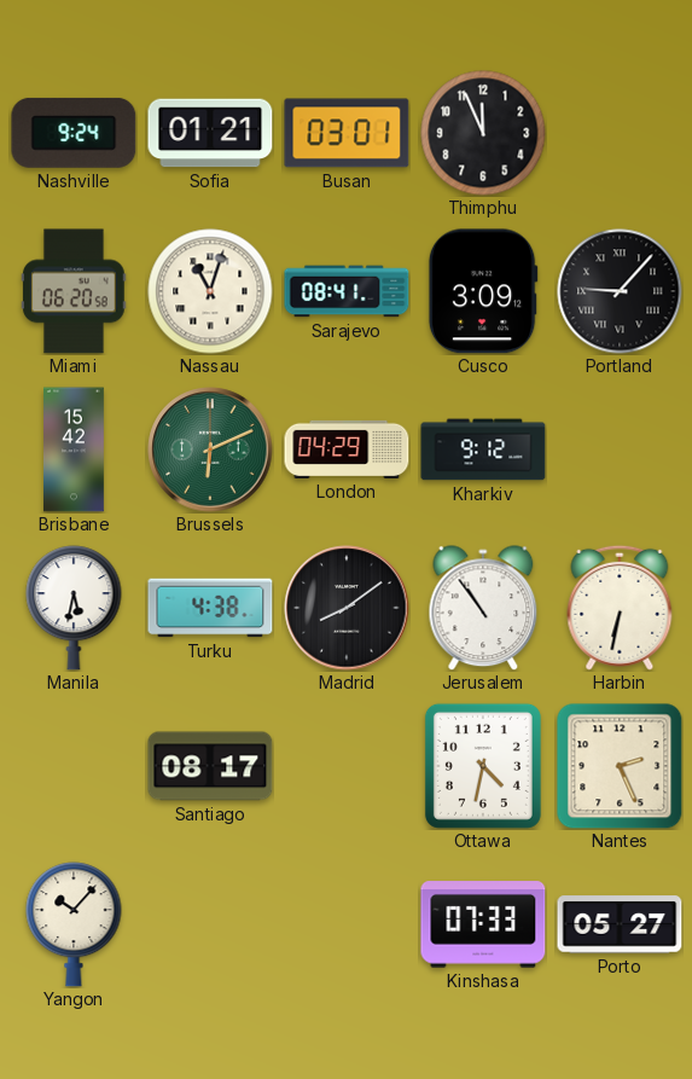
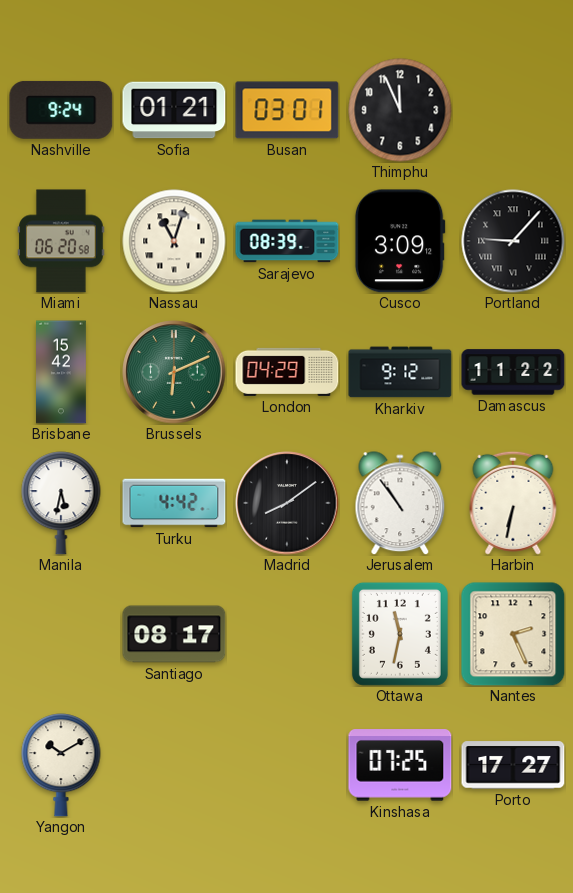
Sarajevo: 08:41 -> 08:39
Damascus: none -> 11:22
Turku: 4:38 -> 4:42
Ottawa: 4:32 -> 11:32
Yangon: 10:07 -> 10:10
Kinshasa: 07:33 -> 07:25
Porto: 05:27 -> 17:27
